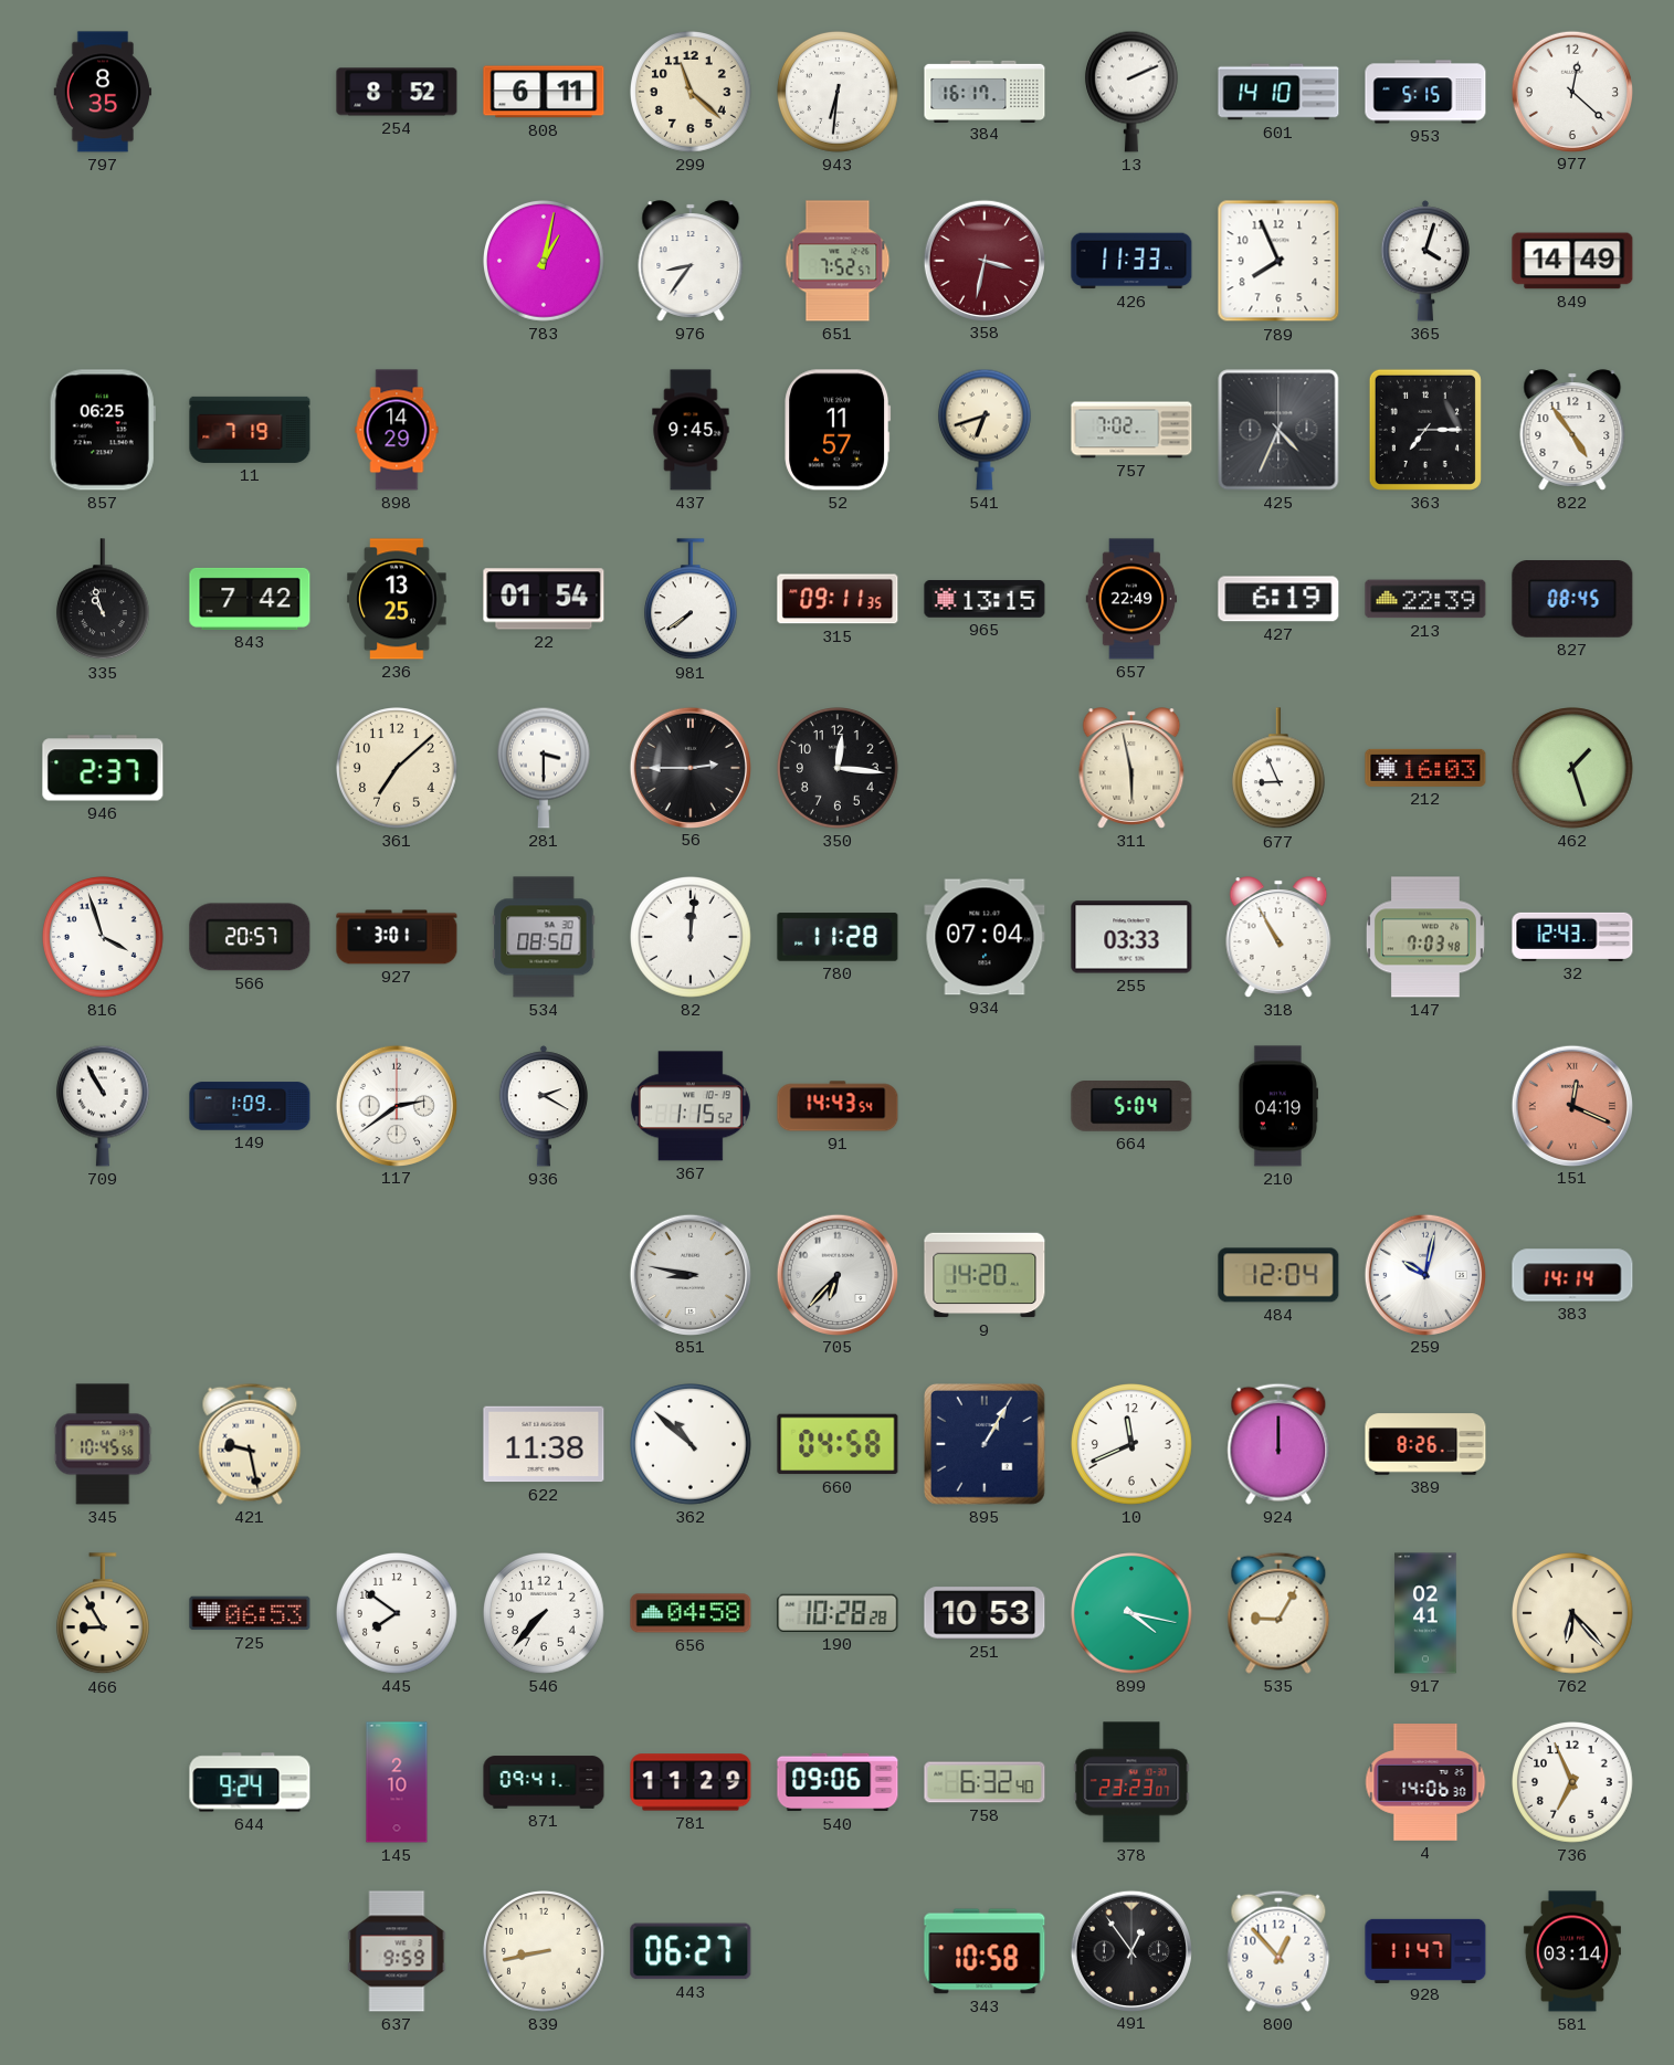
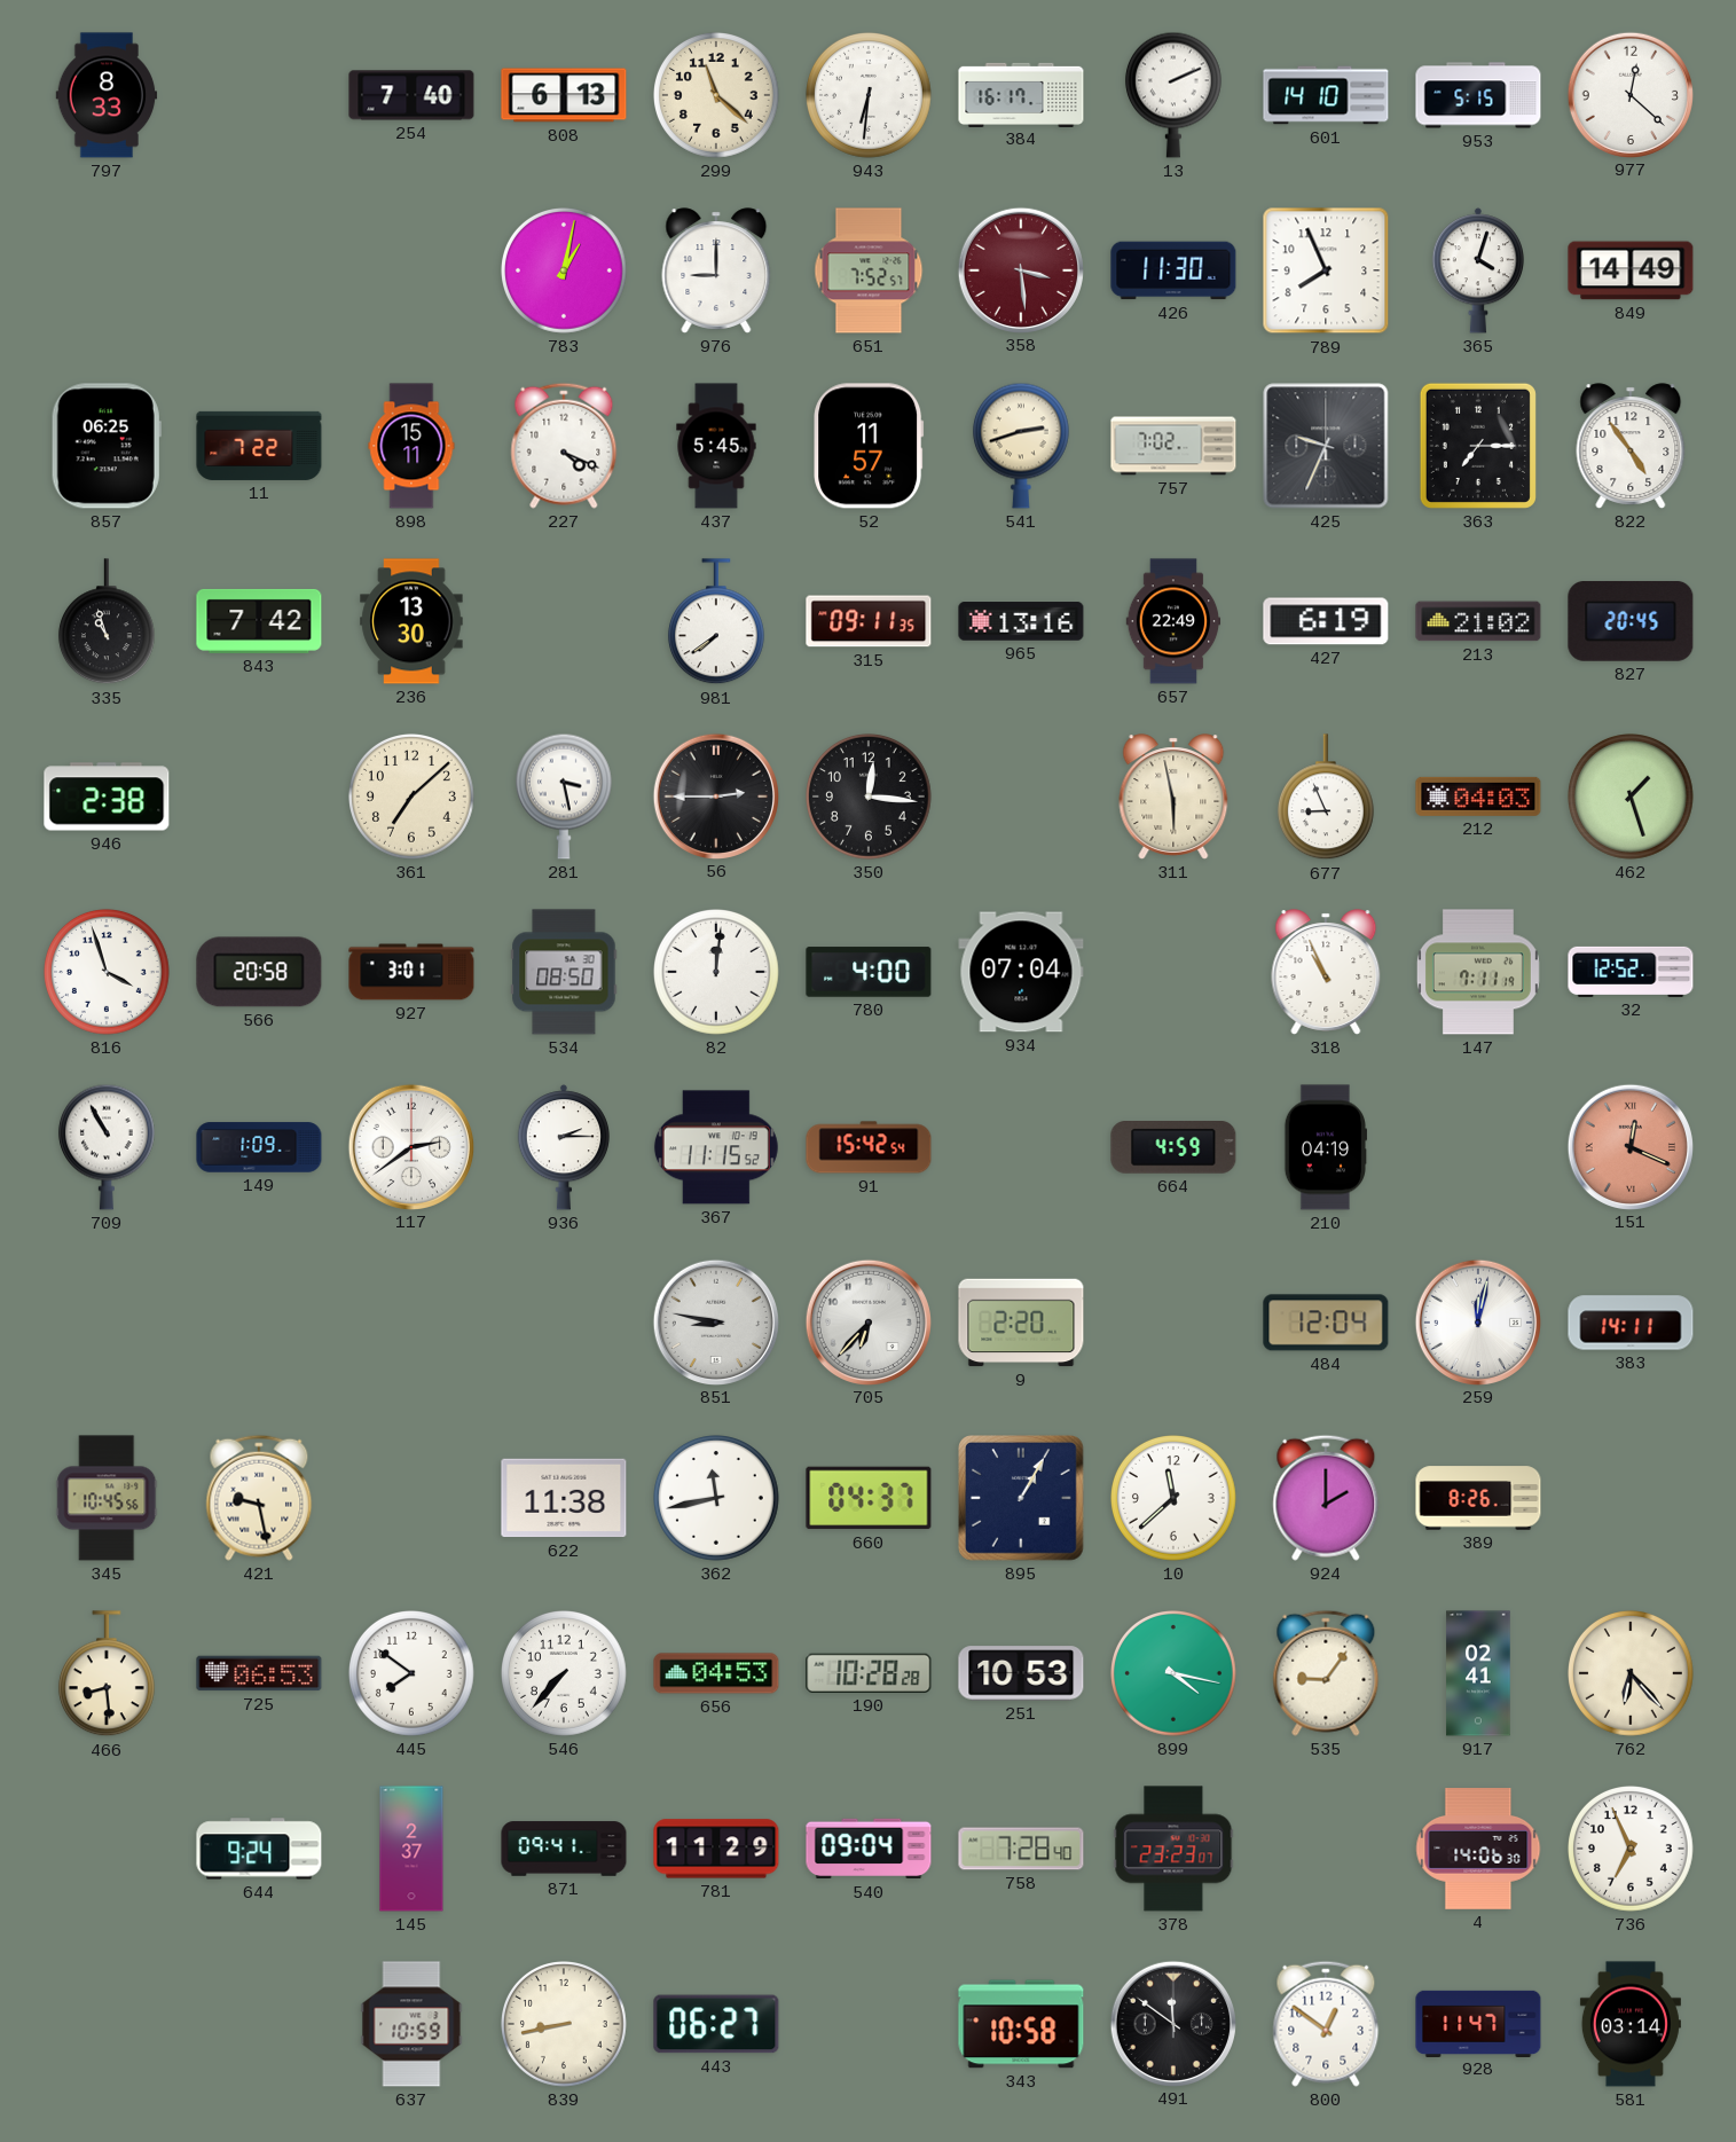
797: 8:35 -> 8:33
254: 8:52 -> 7:40
808: 6:11 -> 6:13
976: 8:36 -> 9:00
358: 3:32 -> 3:29
426: 11:33 -> 11:30
11: 7:19 -> 7:22
898: 14:29 -> 15:11
227: none -> 4:19
437: 9:45 -> 5:45
541: 6:42 -> 2:42
425: 4:34 -> 9:34
236: 13:25 -> 13:30
22: 01:54 -> none
965: 13:15 -> 13:16
213: 22:39 -> 21:02
827: 08:45 -> 20:45
946: 2:37 -> 2:38
281: 3:30 -> 3:28
212: 16:03 -> 04:03
566: 20:57 -> 20:58
780: 11:28 -> 4:00
255: 03:33 -> none
318: 10:55 -> 10:56
147: 7:03 -> 7:11
32: 12:43 -> 12:52
936: 2:20 -> 2:15
367: 1:15 -> 11:15
91: 14:43 -> 15:42
664: 5:04 -> 4:59
9: 14:20 -> 2:20
259: 10:02 -> 12:02
383: 14:14 -> 14:11
362: 10:52 -> 11:43
660: 04:58 -> 04:37
10: 11:41 -> 11:38
924: 12:00 -> 2:00
466: 8:55 -> 8:29
656: 04:58 -> 04:53
535: 9:05 -> 9:06
145: 2:10 -> 2:37
540: 09:06 -> 09:04
758: 6:32 -> 7:28
637: 9:59 -> 10:59
491: 12:54 -> 11:51
800: 12:53 -> 12:51
